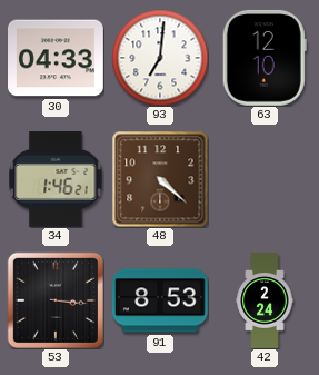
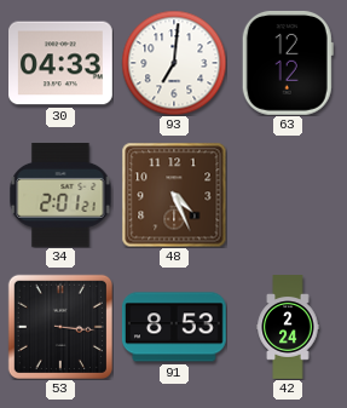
63: 12:10 -> 12:12
34: 1:46 -> 2:01
48: 4:22 -> 4:26
